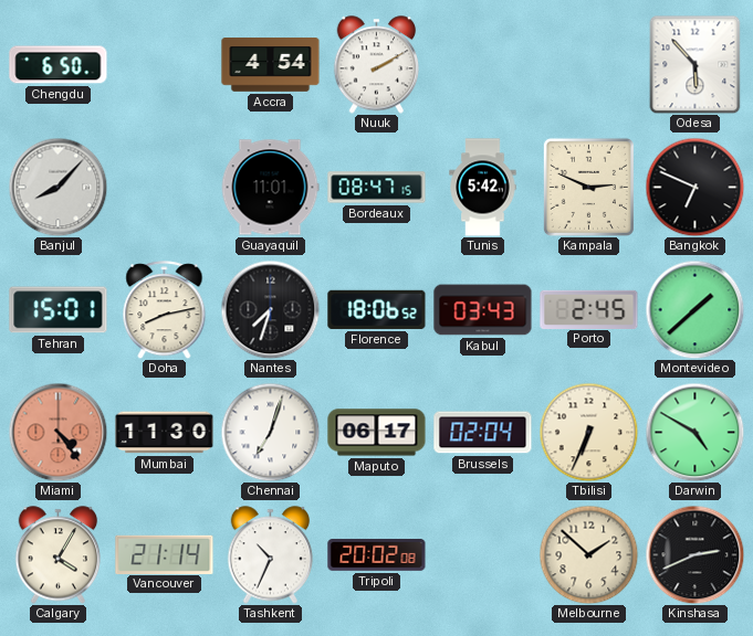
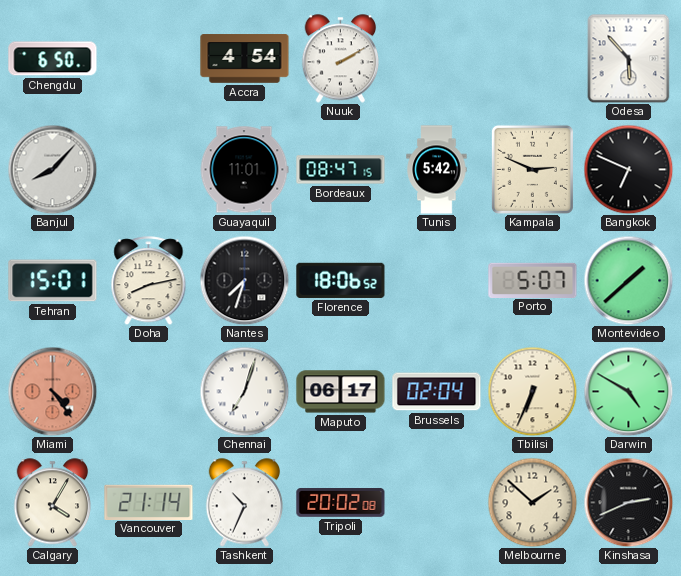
Kabul: 03:43 -> none
Porto: 2:45 -> 5:07
Mumbai: 11:30 -> none
